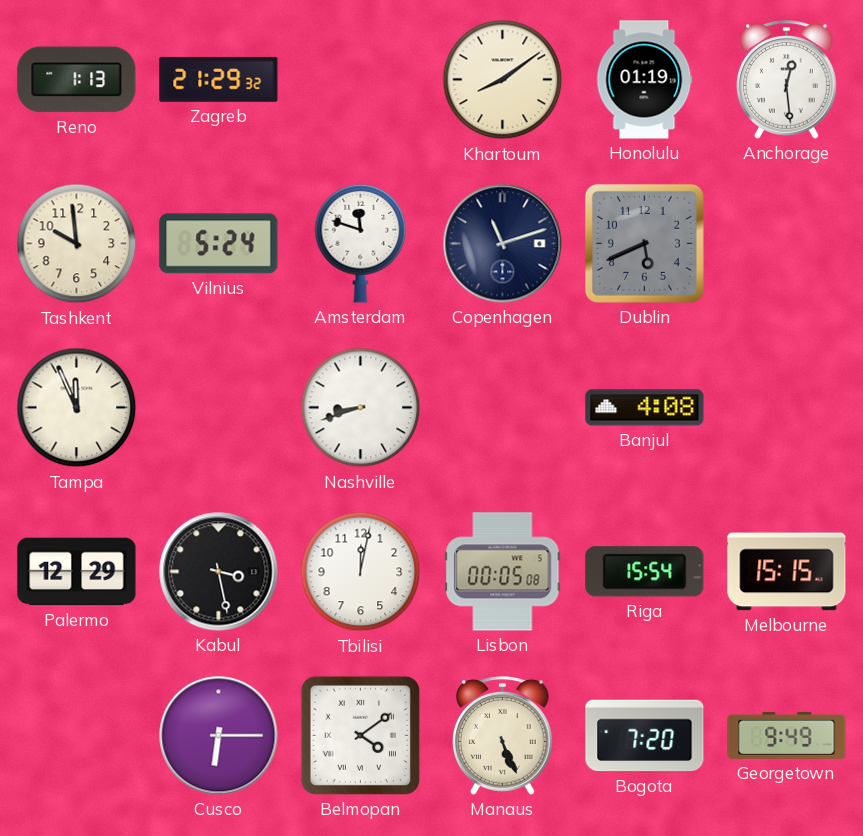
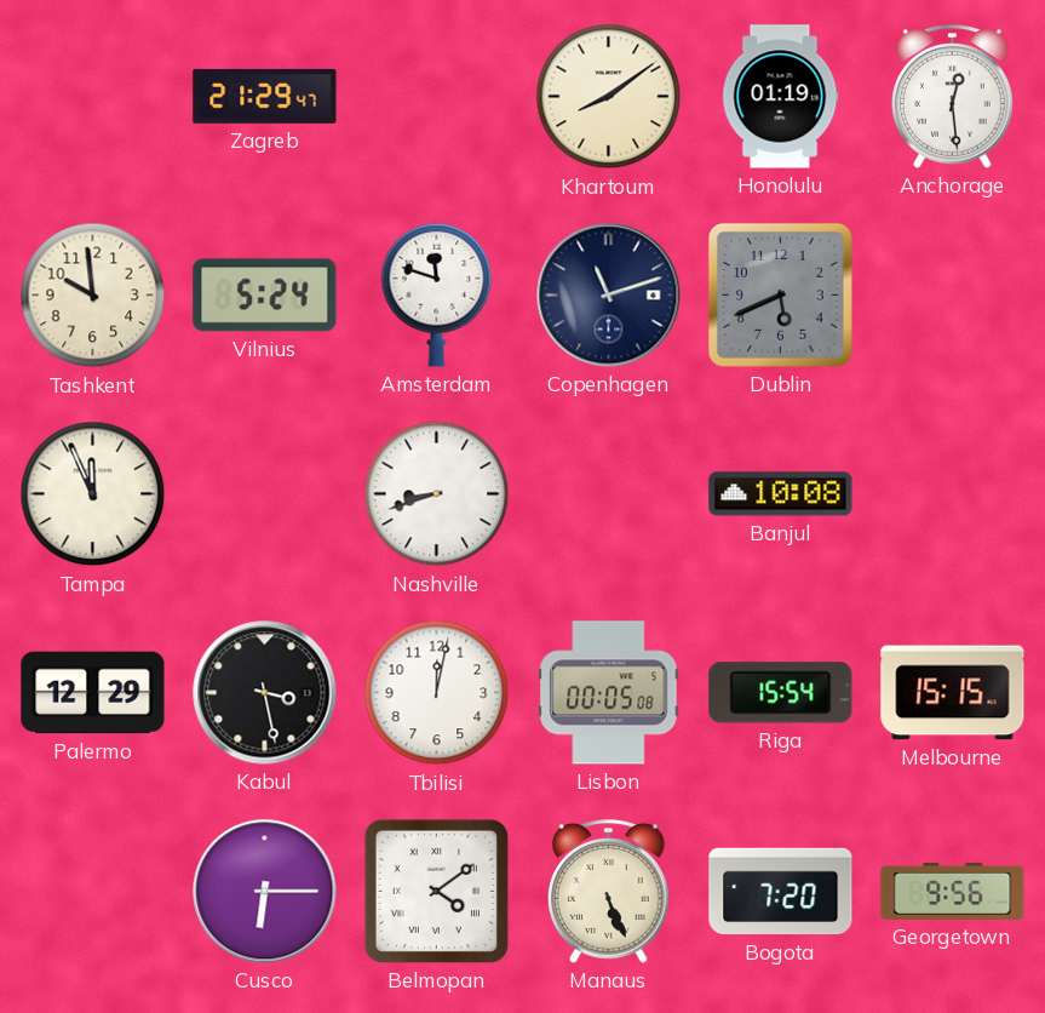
Reno: 1:13 -> none
Zagreb: 21:29:32 -> 21:29:47
Banjul: 4:08 -> 10:08
Georgetown: 9:49 -> 9:56
